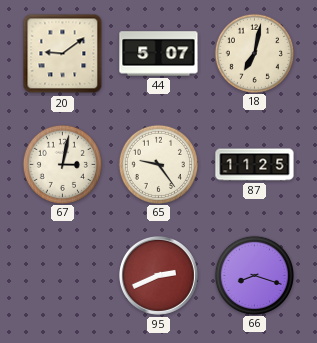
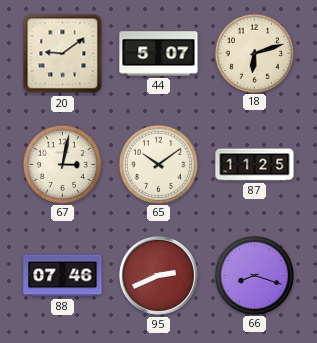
18: 7:02 -> 6:12
65: 9:24 -> 10:09
88: none -> 07:46
